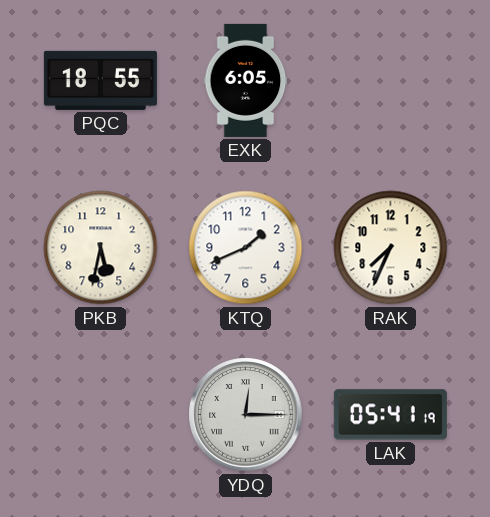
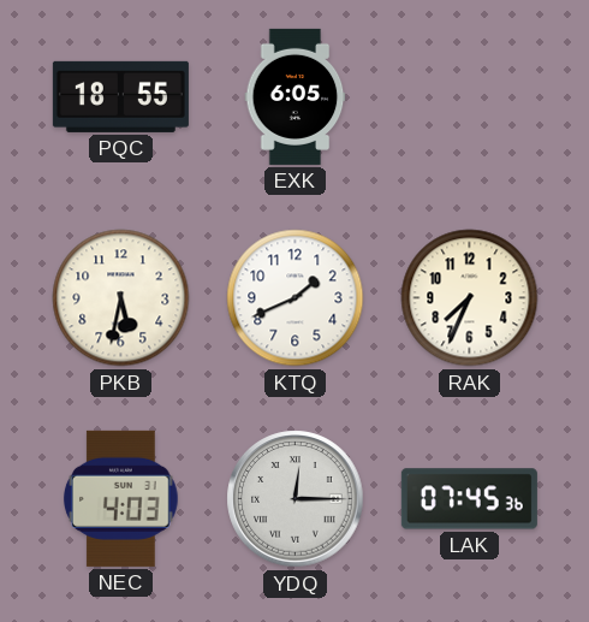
NEC: none -> 4:03
LAK: 05:41 -> 07:45
